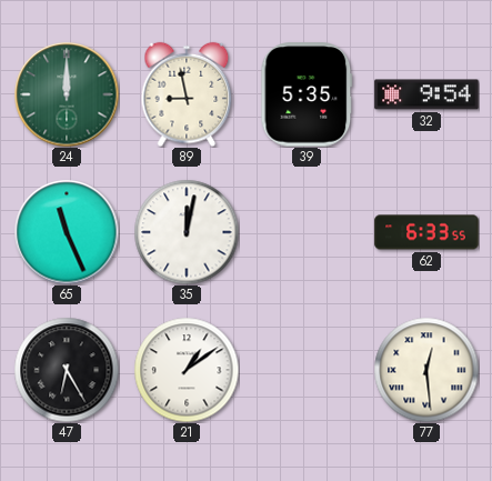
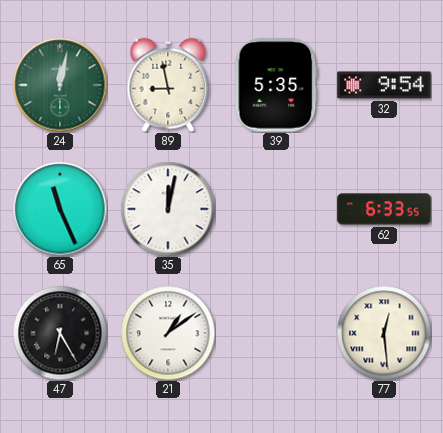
24: 12:00 -> 12:02
